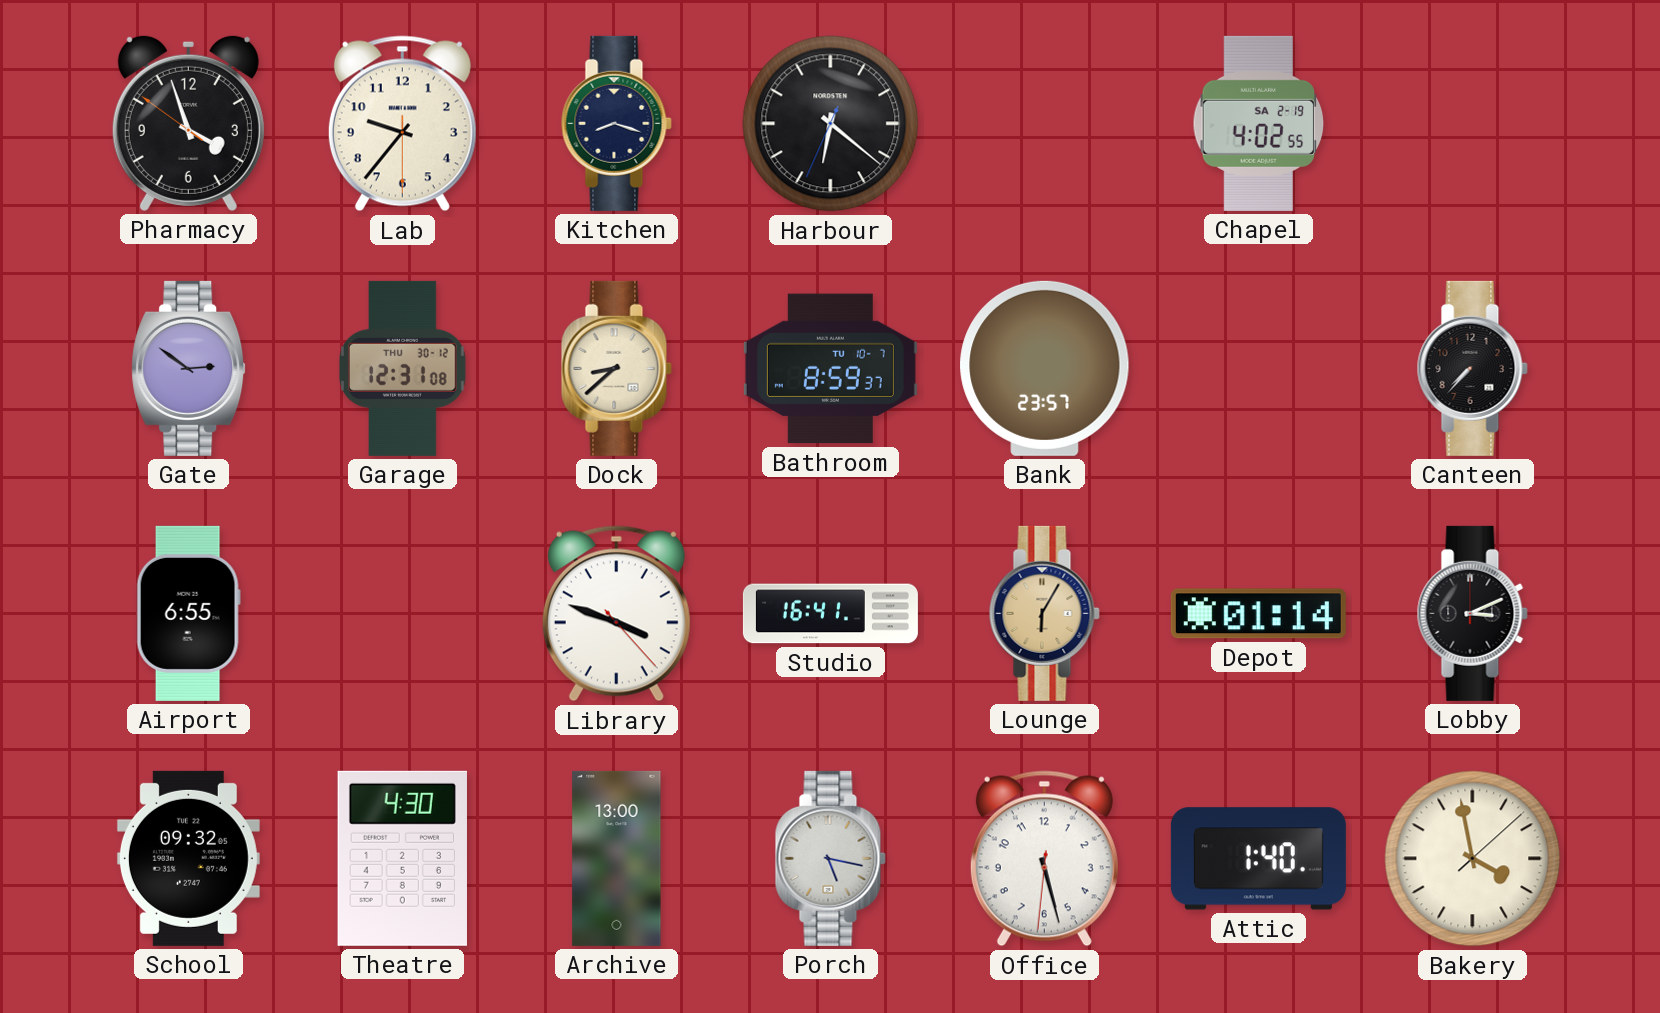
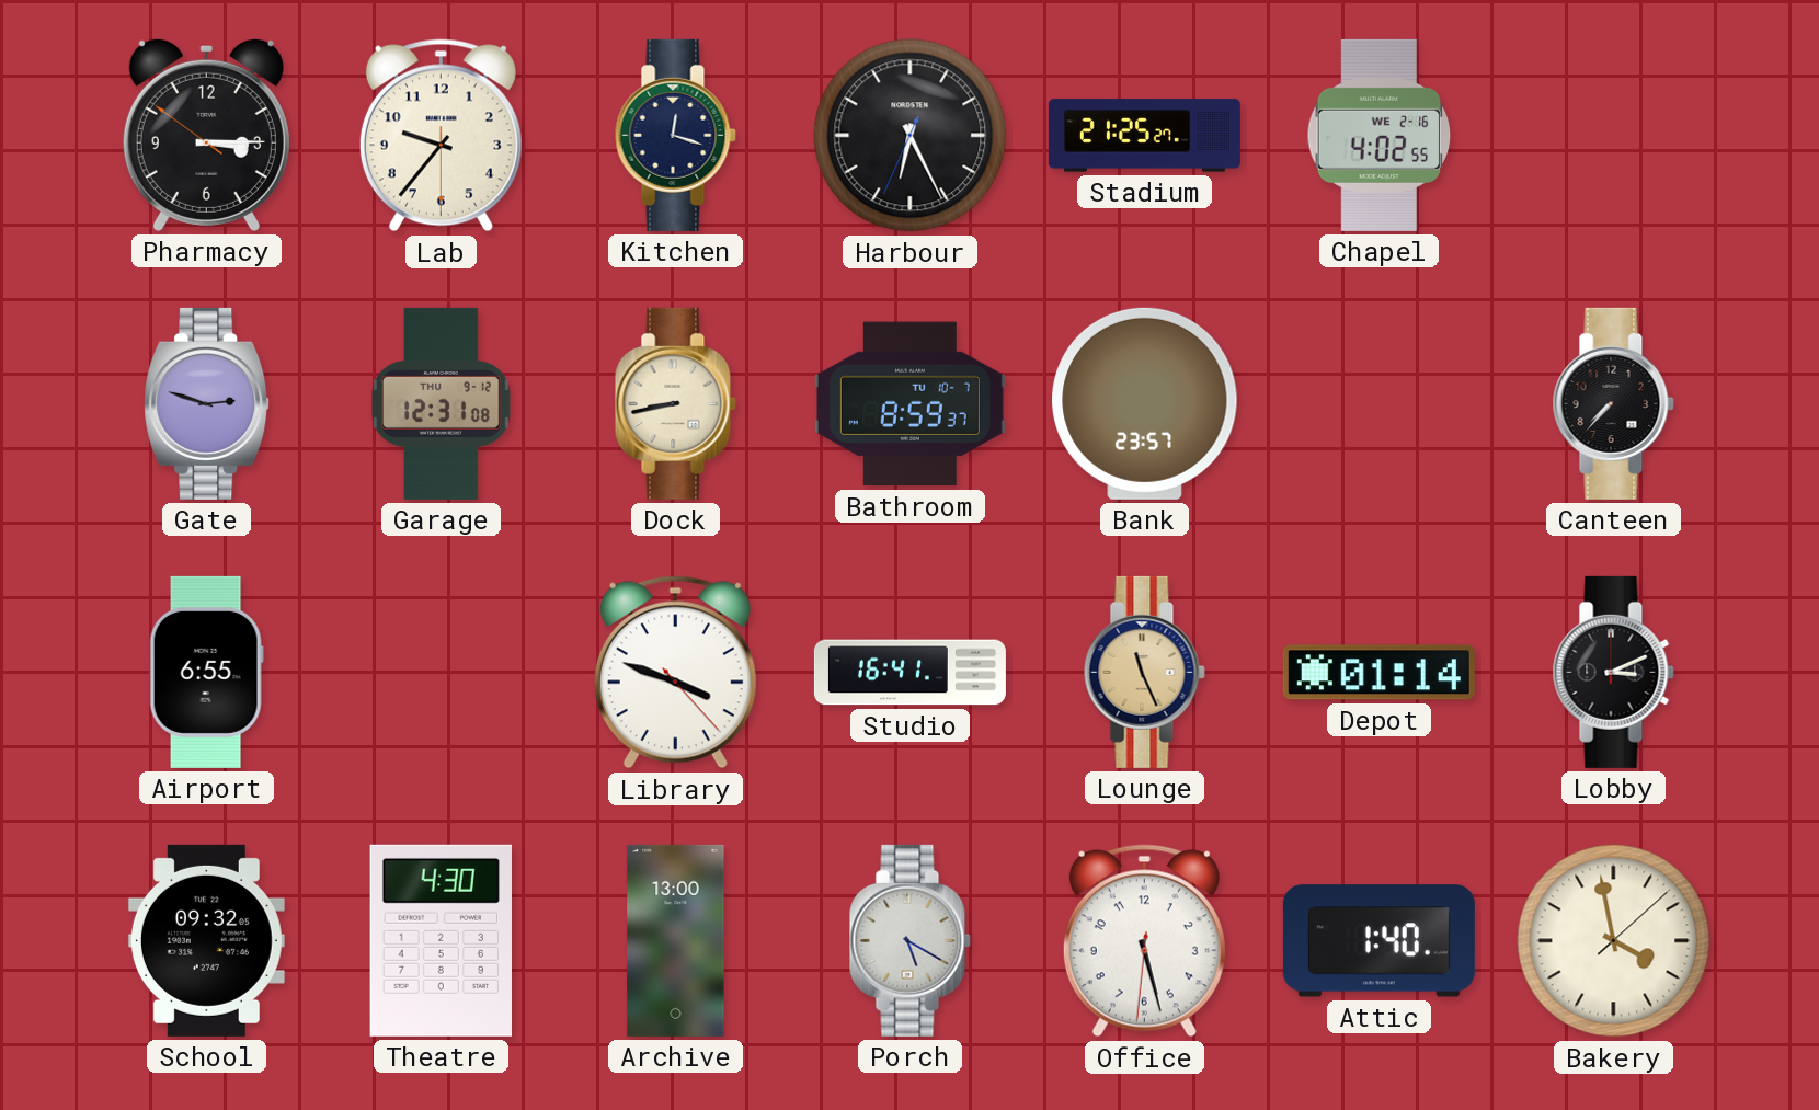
Pharmacy: 3:56 -> 3:14
Kitchen: 8:18 -> 12:18
Harbour: 6:21 -> 6:25
Stadium: none -> 21:25
Chapel date: SA 2-19 -> WE 2-16
Gate: 2:51 -> 2:48
Garage date: THU 30-12 -> THU 9-12
Dock: 8:38 -> 8:43
Lounge: 6:05 -> 11:26
Porch: 5:17 -> 5:20
